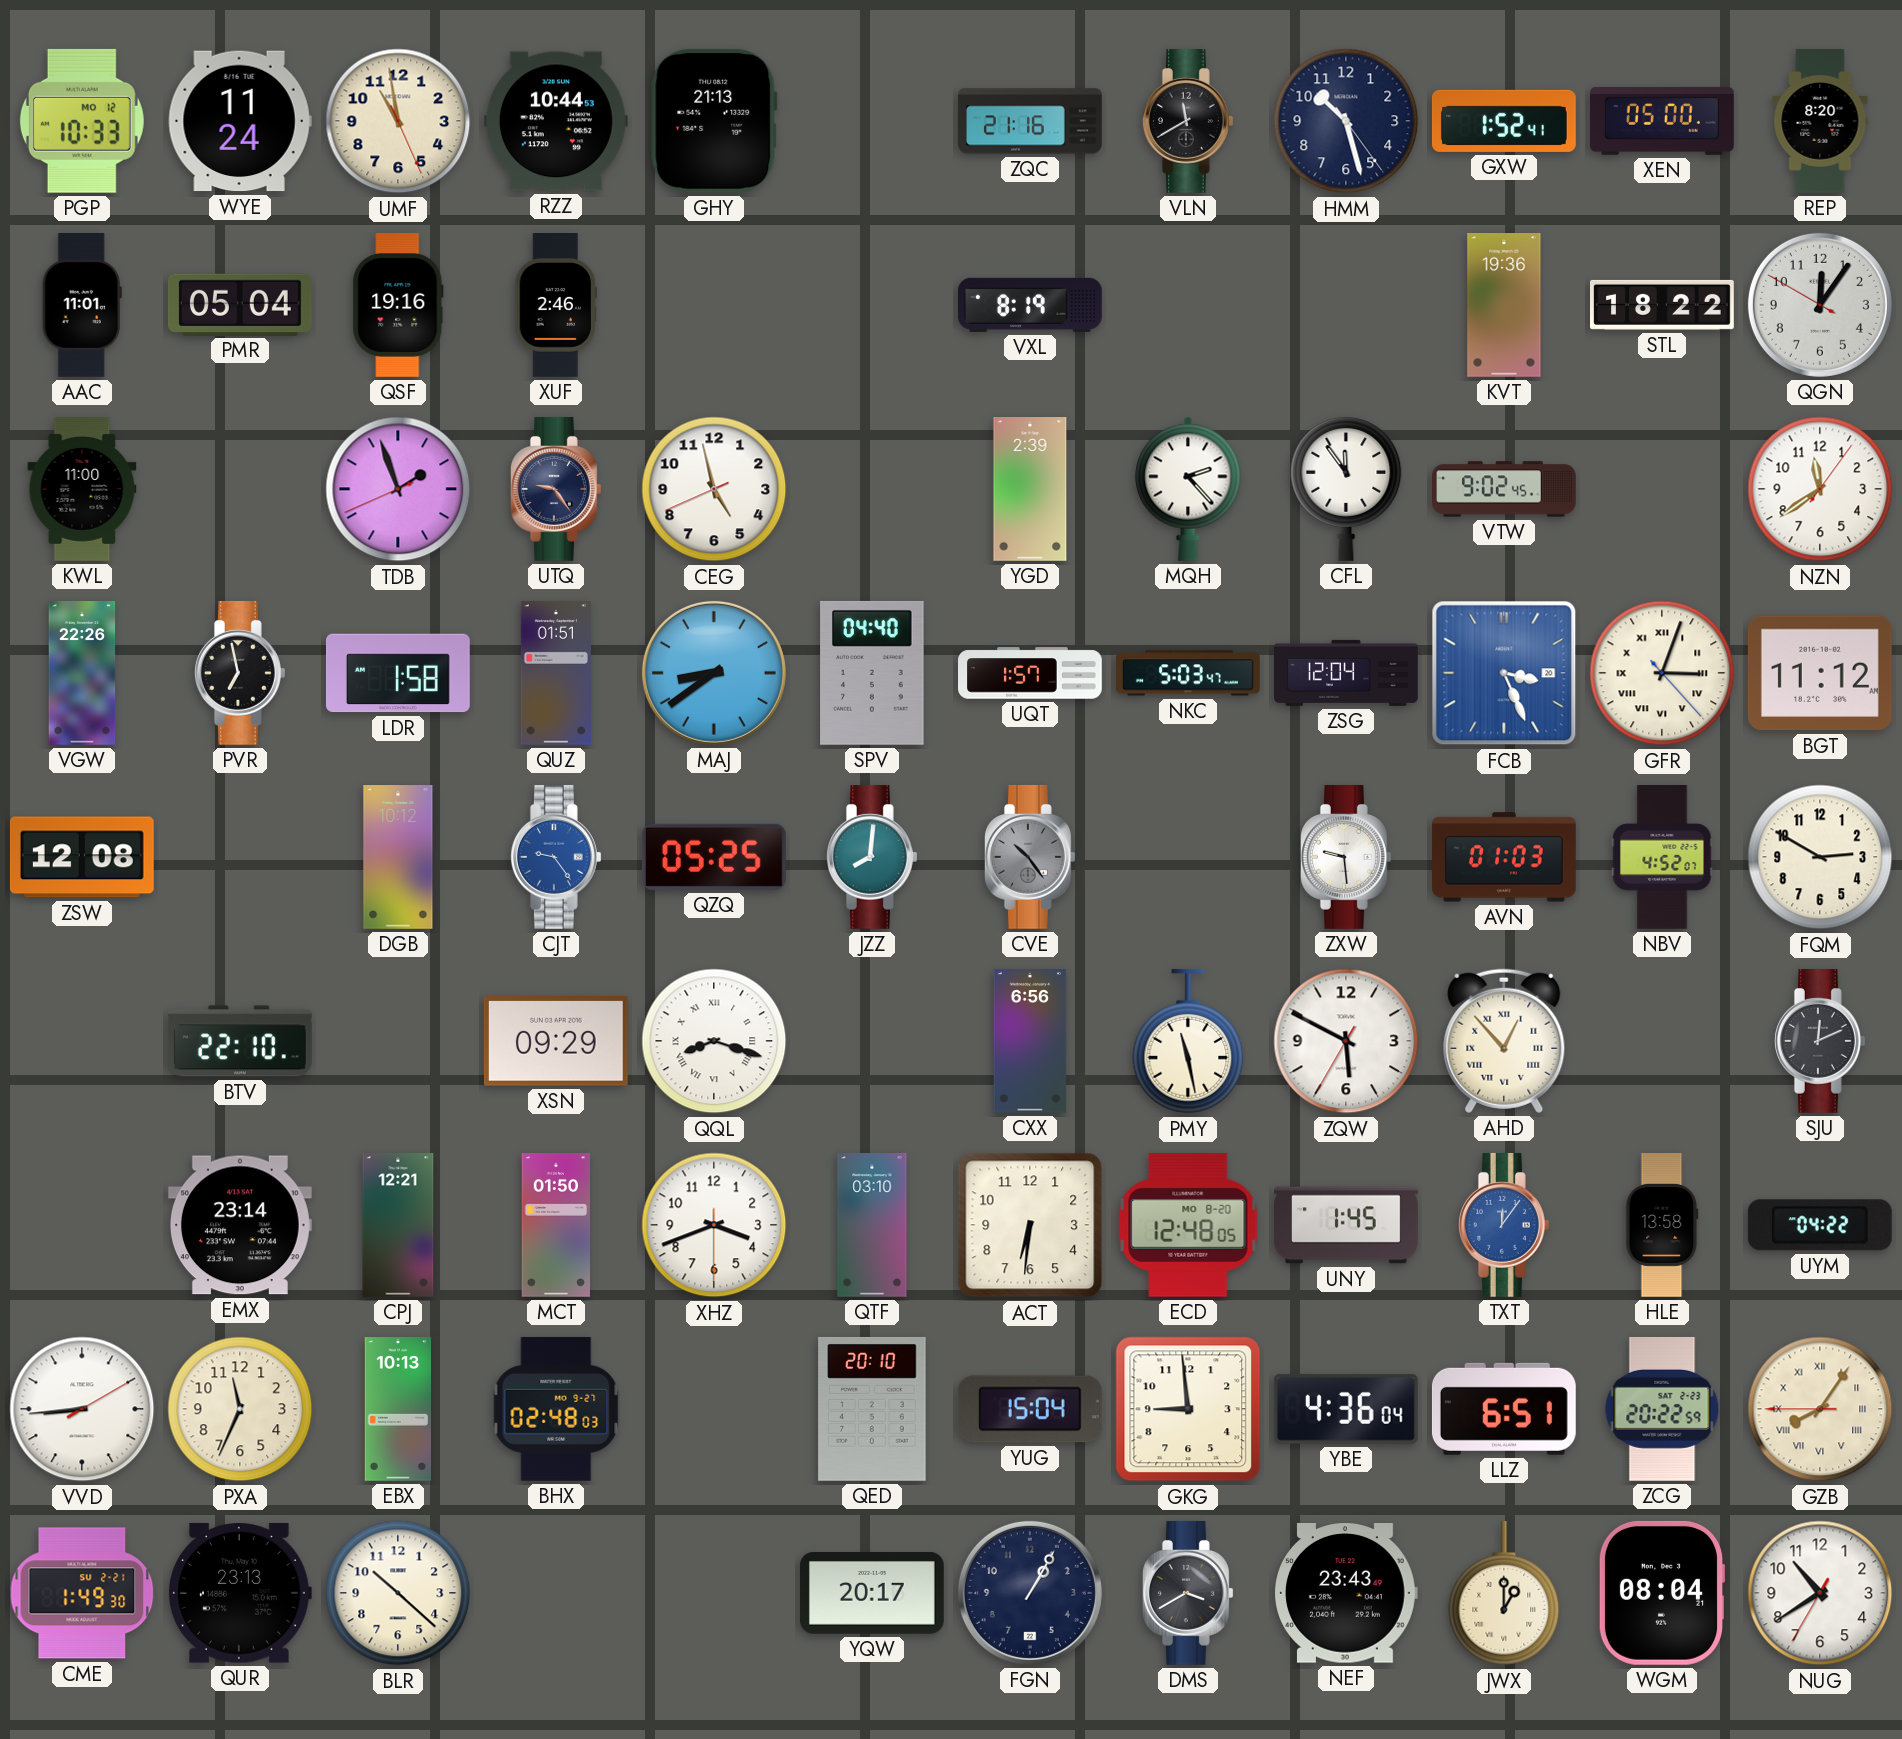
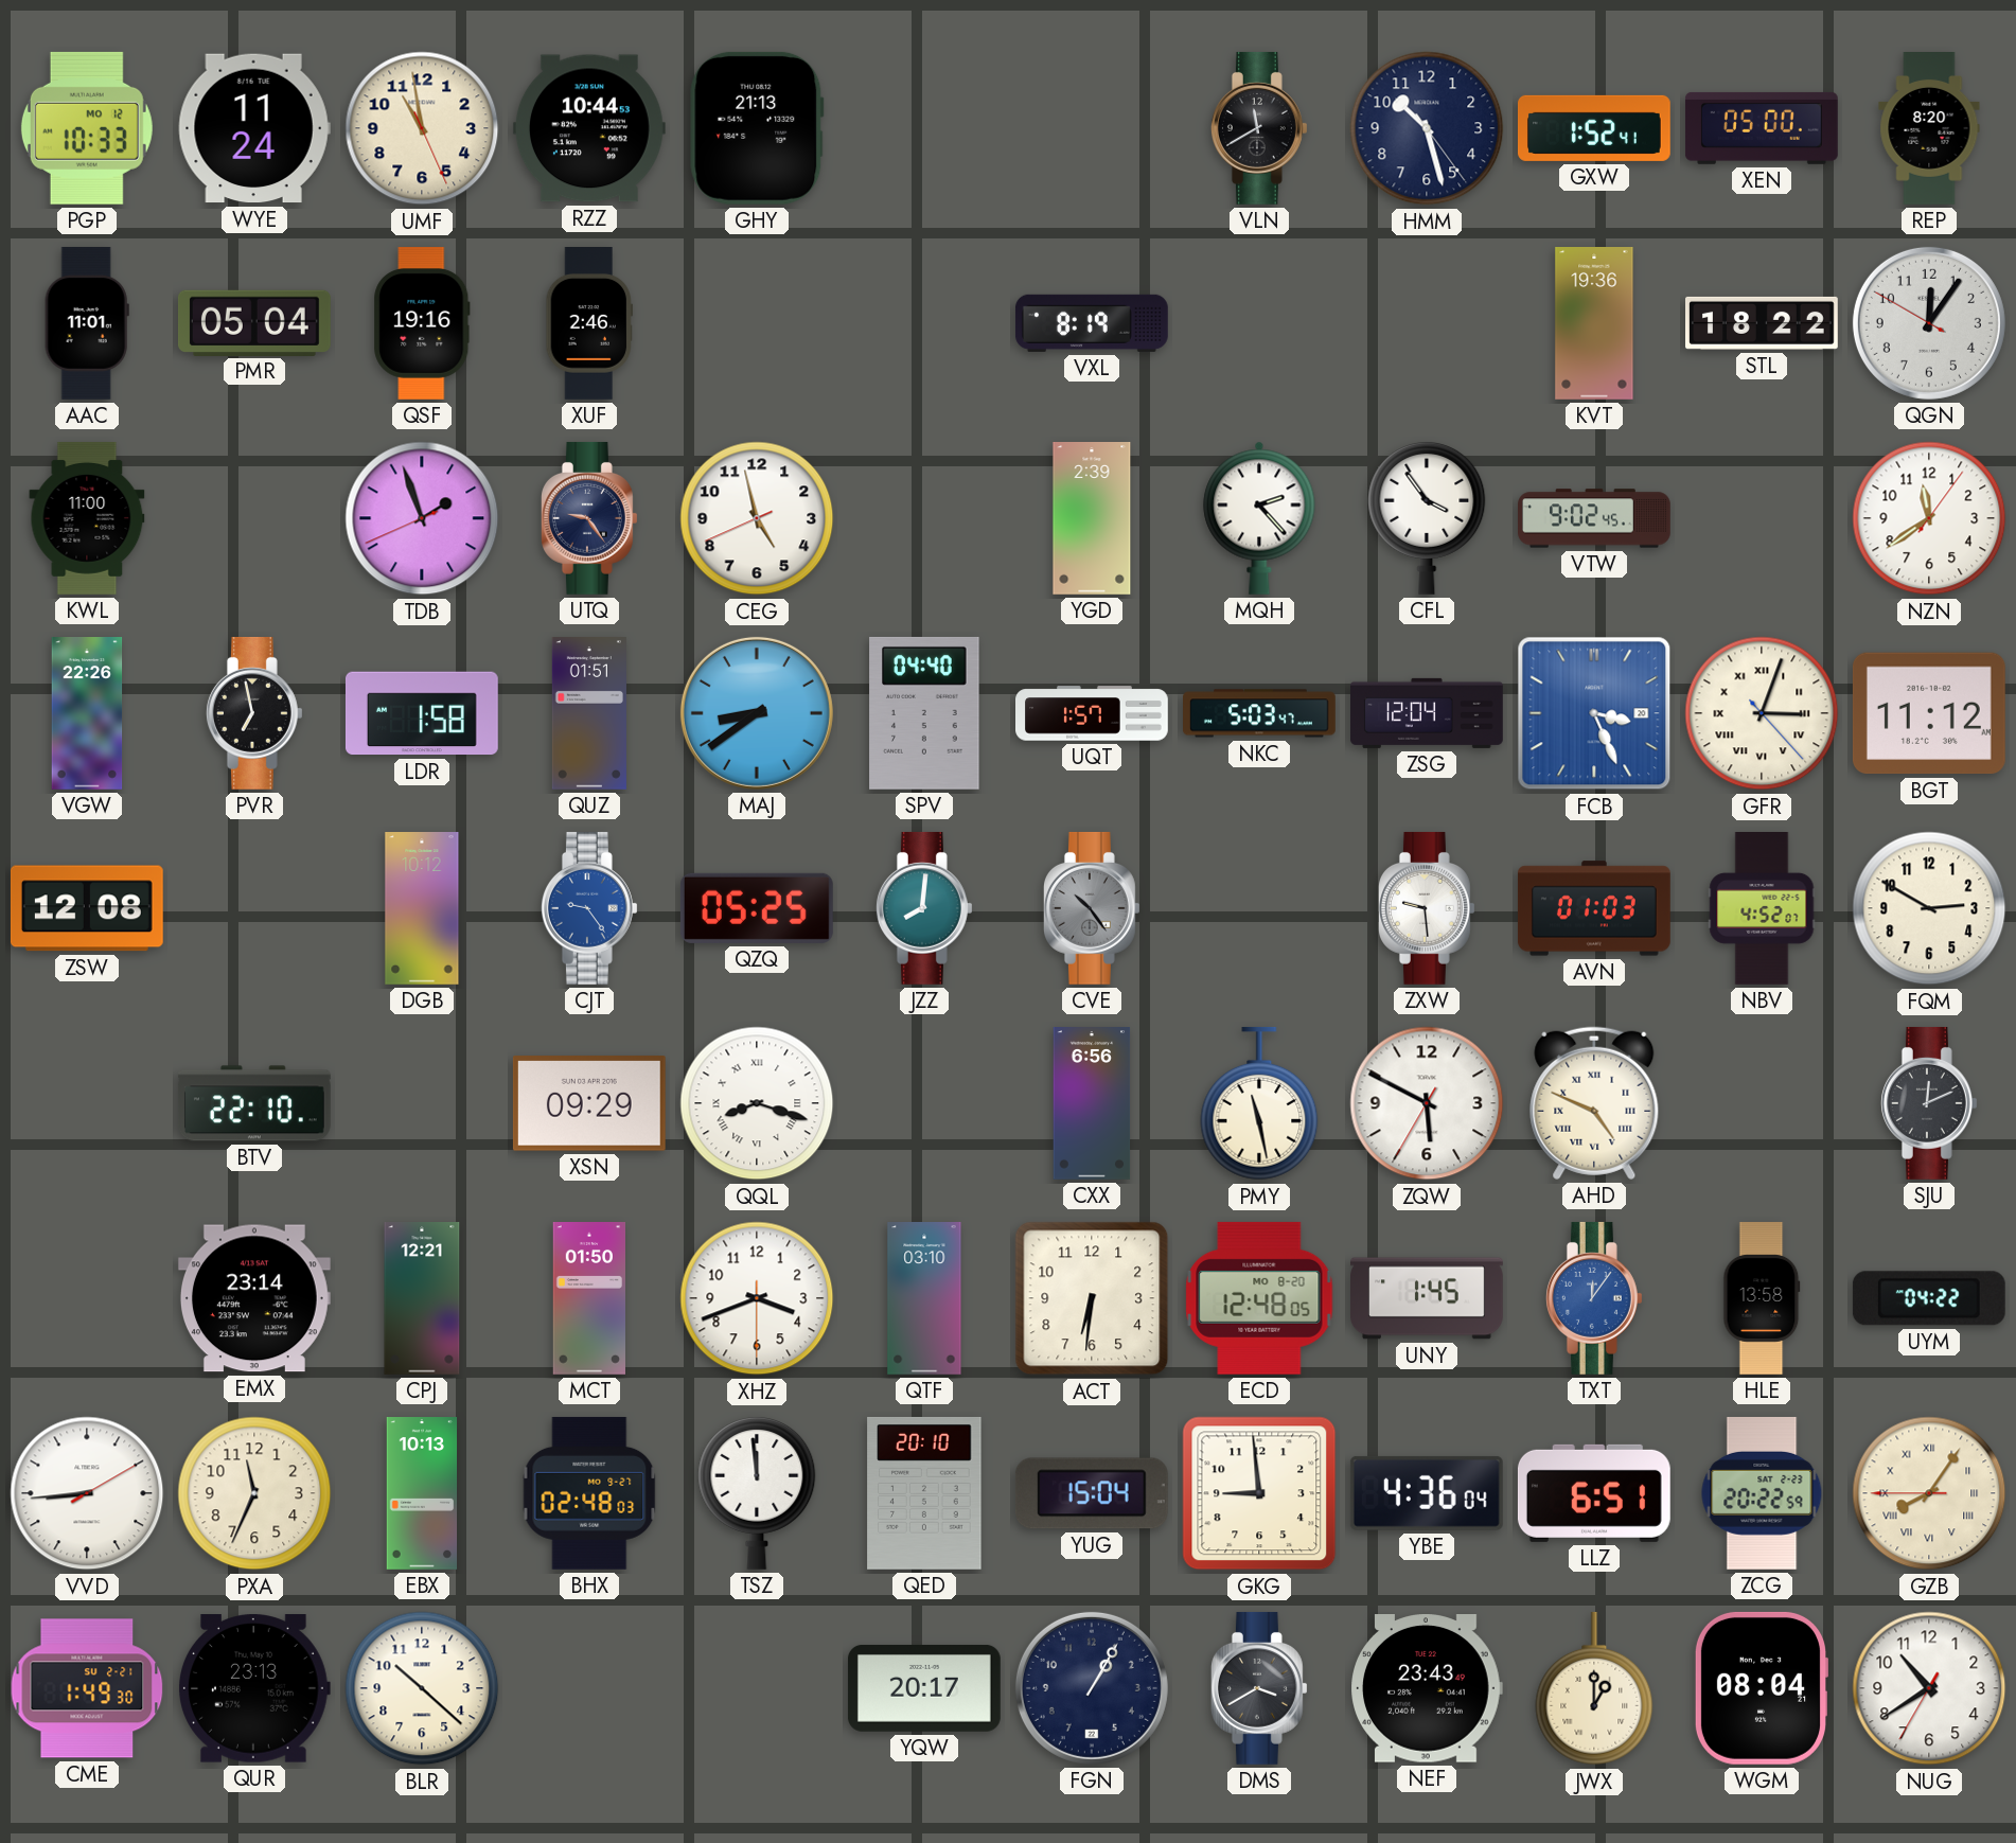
ZQC: 21:16 -> none
CFL: 11:54 -> 3:54
AHD: 12:53 -> 4:49
TSZ: none -> 11:59
